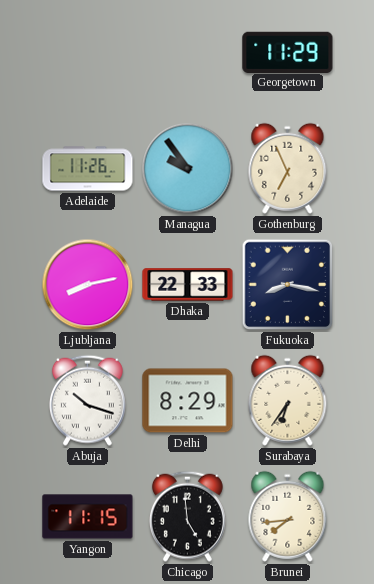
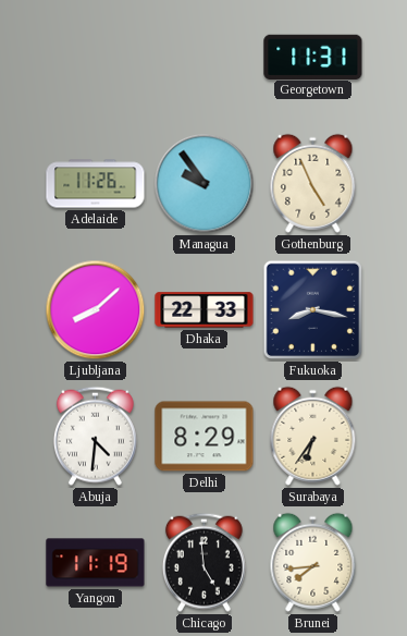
Georgetown: 11:29 -> 11:31
Gothenburg: 6:56 -> 4:56
Ljubljana: 8:13 -> 8:08
Abuja: 10:18 -> 4:31
Yangon: 11:15 -> 11:19
